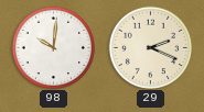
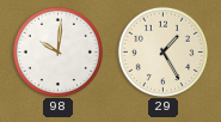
29: 2:19 -> 1:25
